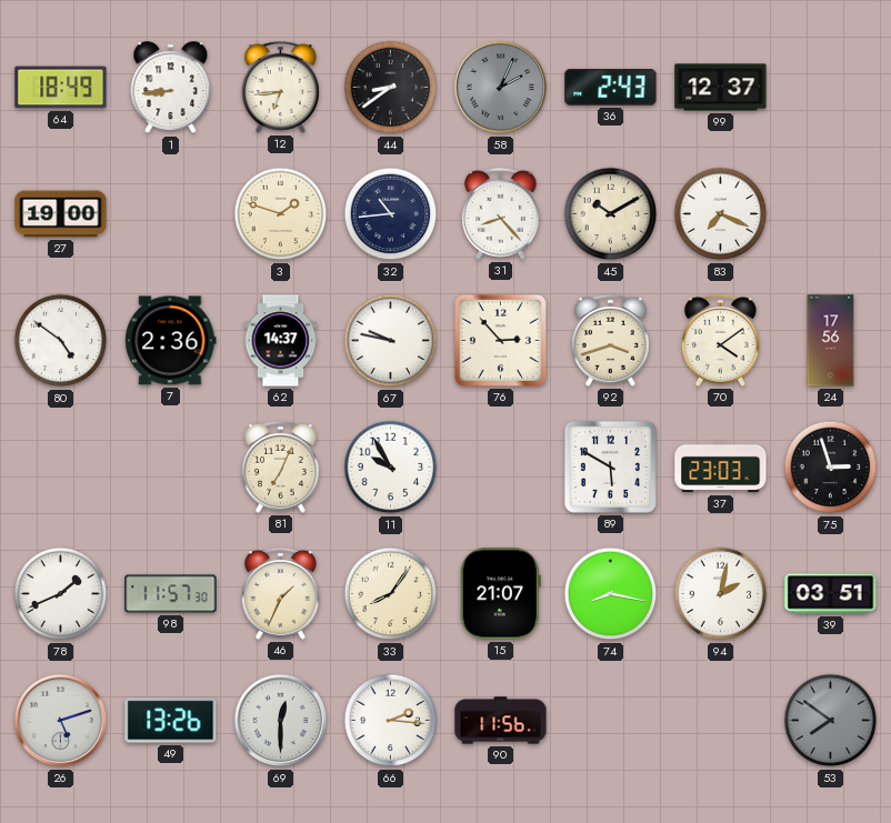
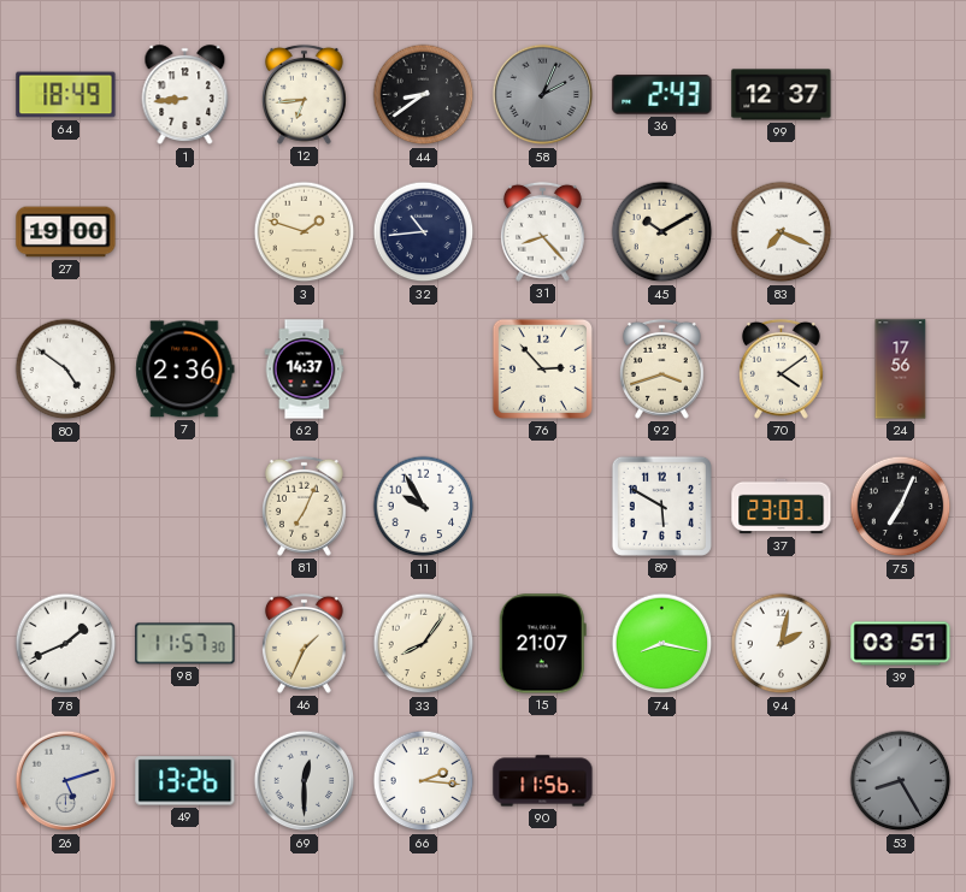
67: 9:47 -> none
75: 2:57 -> 7:04
53: 7:51 -> 8:25
